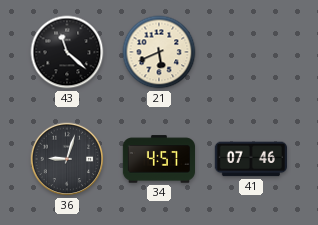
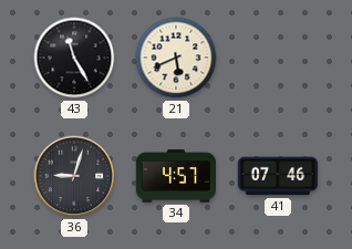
43: 11:22 -> 11:25
